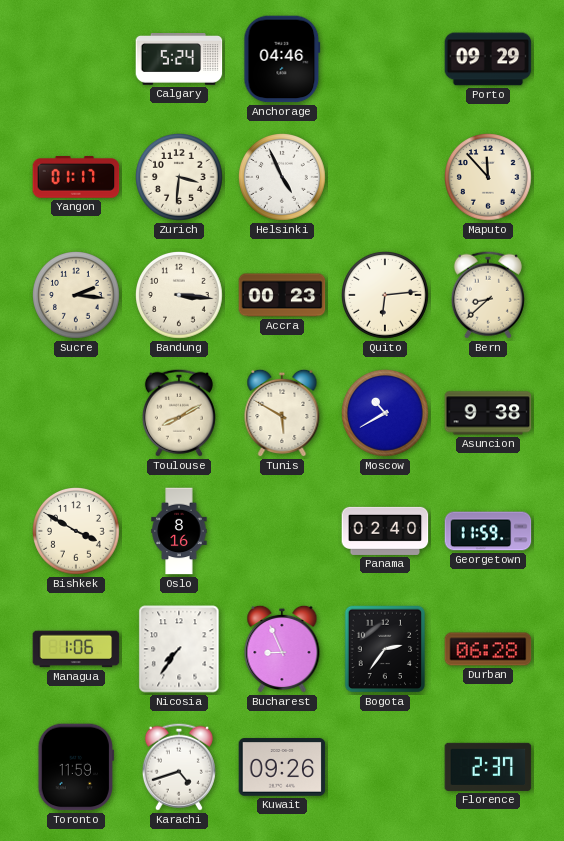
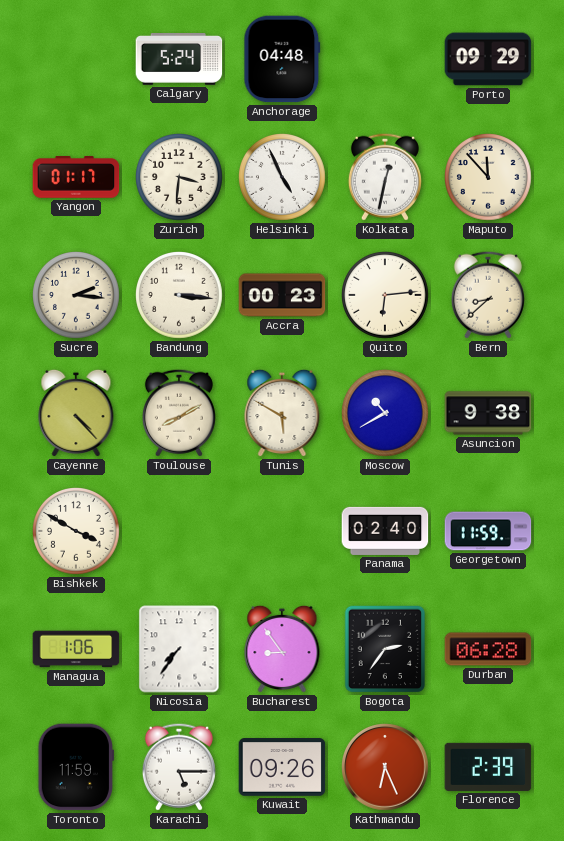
Anchorage: 04:46 -> 04:48
Kolkata: none -> 12:32
Cayenne: none -> 4:23
Oslo: 8:16 -> none
Bucharest: 8:56 -> 8:54
Karachi: 4:42 -> 5:15
Kathmandu: none -> 6:26
Florence: 2:37 -> 2:39
